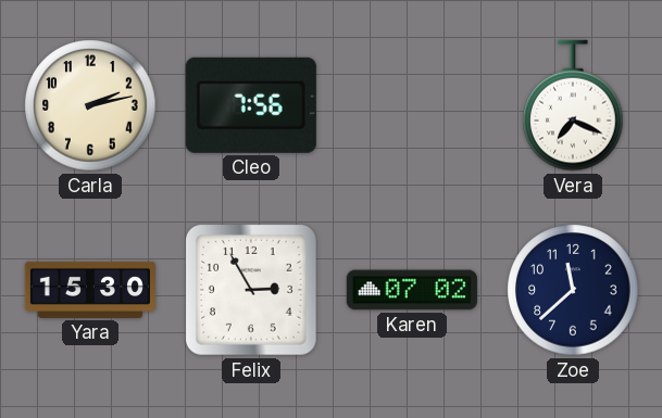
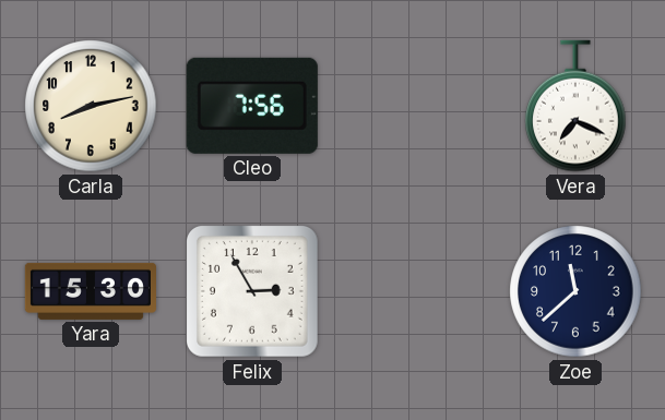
Carla: 2:13 -> 8:13
Karen: 07:02 -> none
